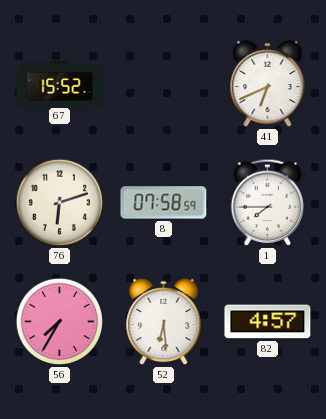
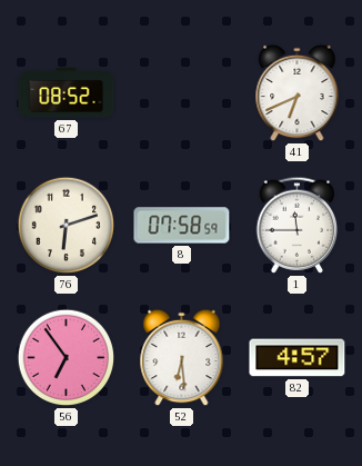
67: 15:52 -> 08:52
1: 7:45 -> 11:45
56: 7:35 -> 6:54
